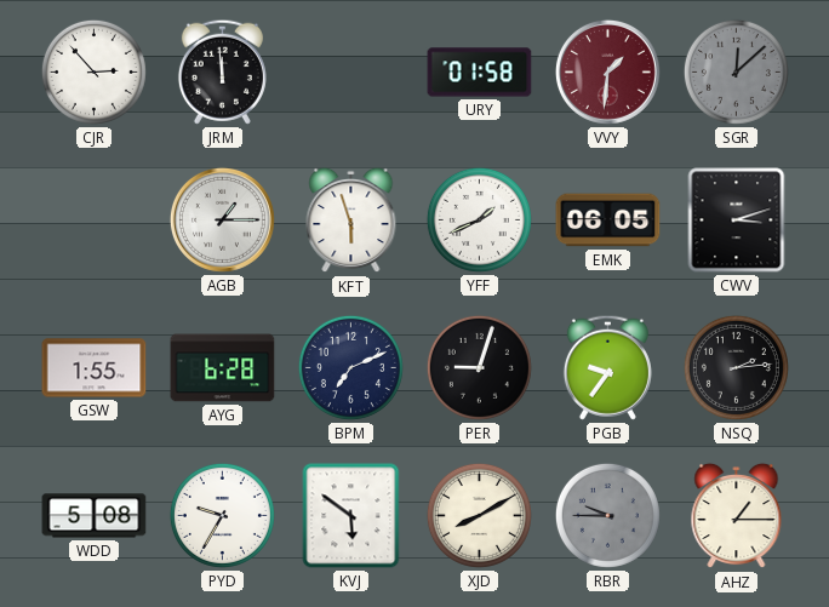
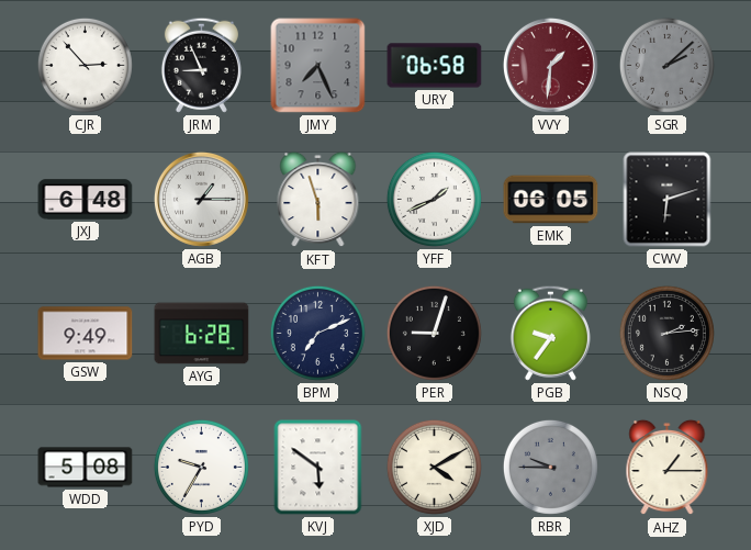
JRM: 11:59 -> 8:56
JMY: none -> 7:26
URY: 01:58 -> 06:58
SGR: 12:08 -> 2:08
JXJ: none -> 6:48
CWV: 3:12 -> 6:12
GSW: 1:55 -> 9:49
XJD: 8:10 -> 4:10
